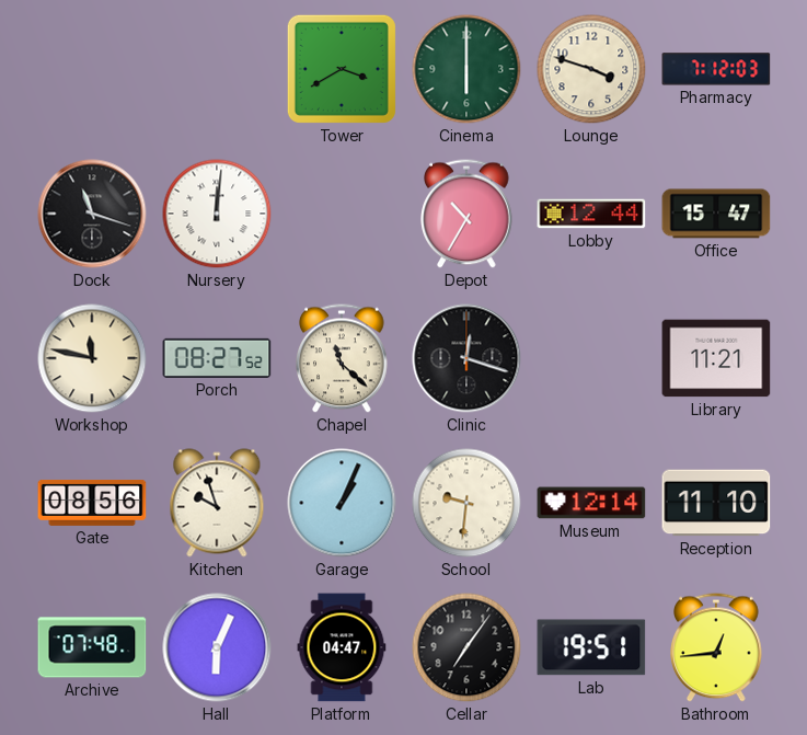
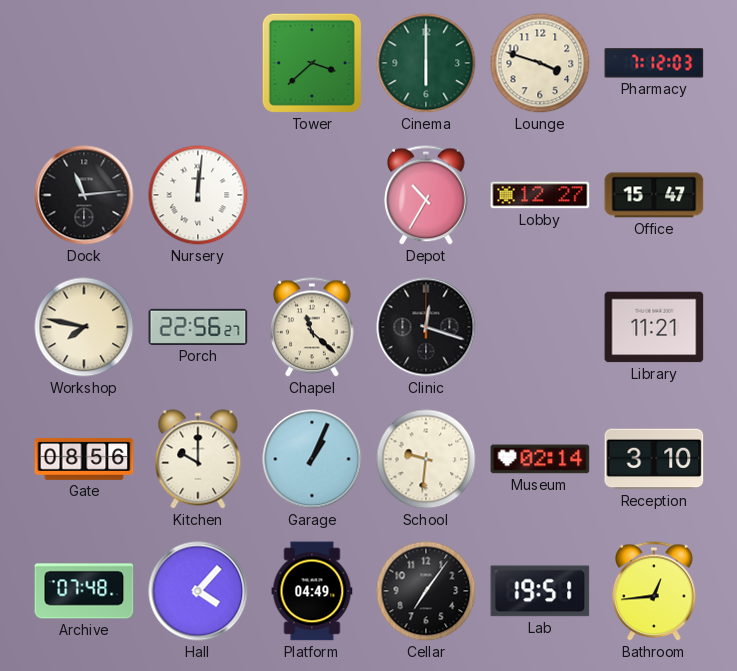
Tower: 3:40 -> 3:38
Dock: 11:18 -> 11:14
Lobby: 12:44 -> 12:27
Workshop: 11:47 -> 7:47
Porch: 08:27 -> 22:56
Kitchen: 9:57 -> 10:00
Museum: 12:14 -> 02:14
Reception: 11:10 -> 3:10
Hall: 6:04 -> 4:07
Platform: 04:47 -> 04:49
